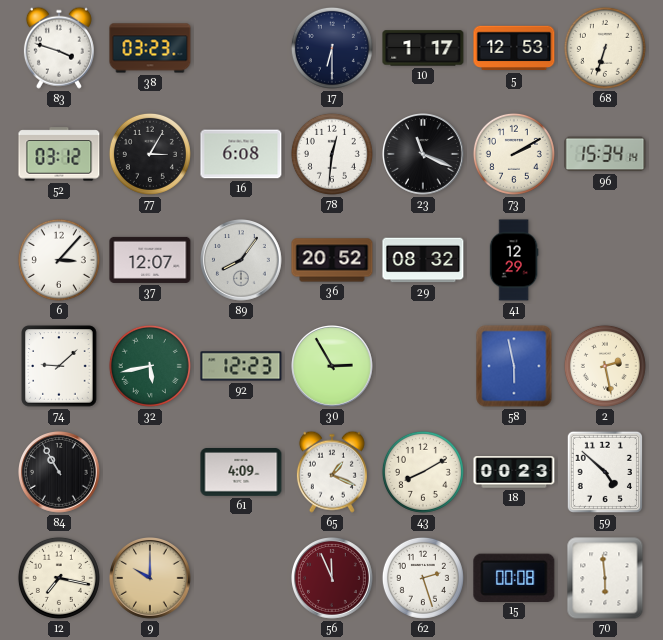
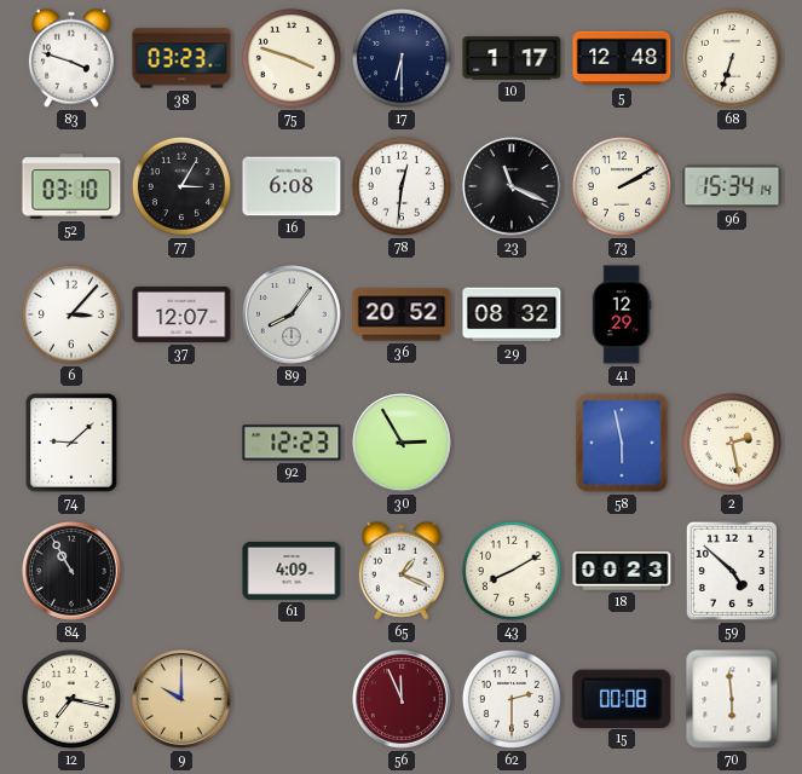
75: none -> 3:48
5: 12:53 -> 12:48
52: 03:12 -> 03:10
32: 5:43 -> none
62: 2:27 -> 2:30
